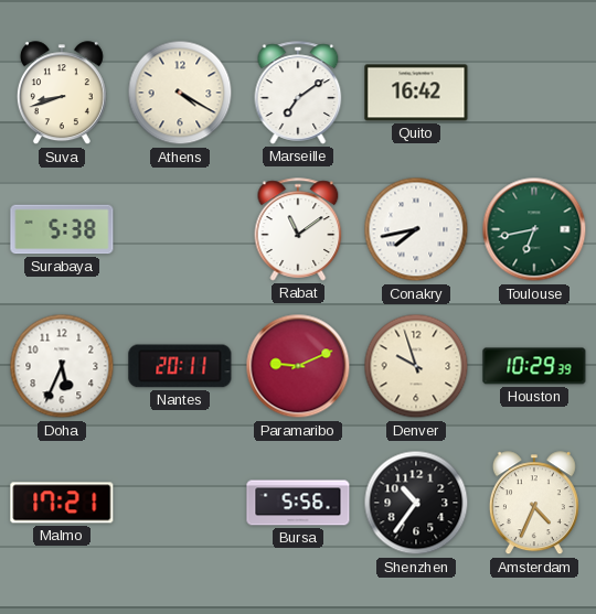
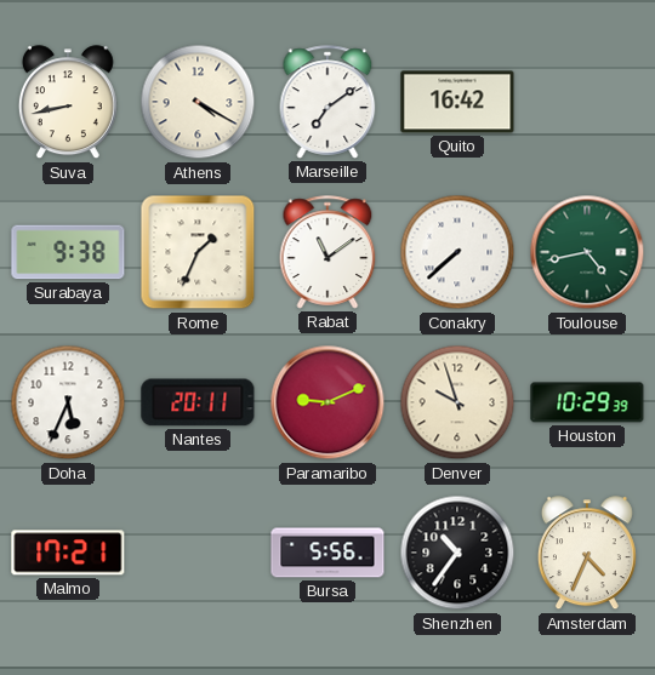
Suva: 8:42 -> 8:43
Surabaya: 5:38 -> 9:38
Rome: none -> 1:34
Conakry: 7:43 -> 7:38
Toulouse: 6:43 -> 4:43
